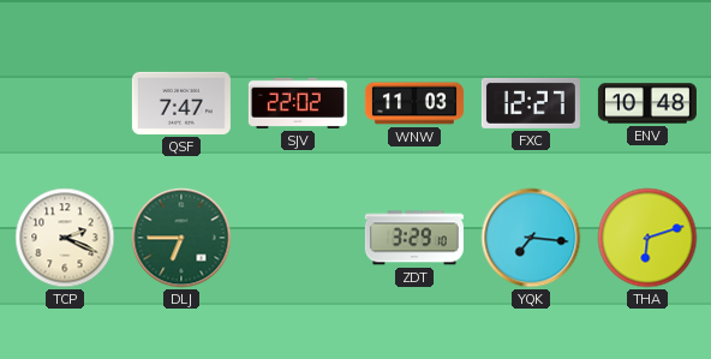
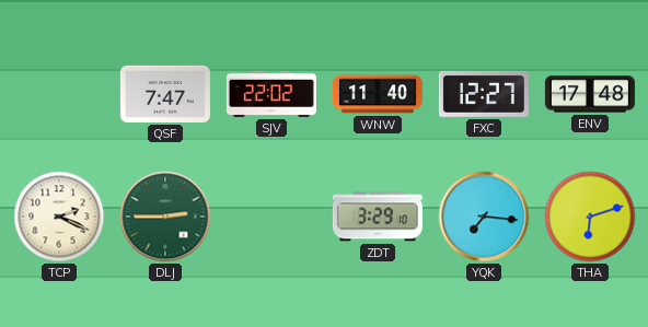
WNW: 11:03 -> 11:40
ENV: 10:48 -> 17:48
DLJ: 6:45 -> 2:45
